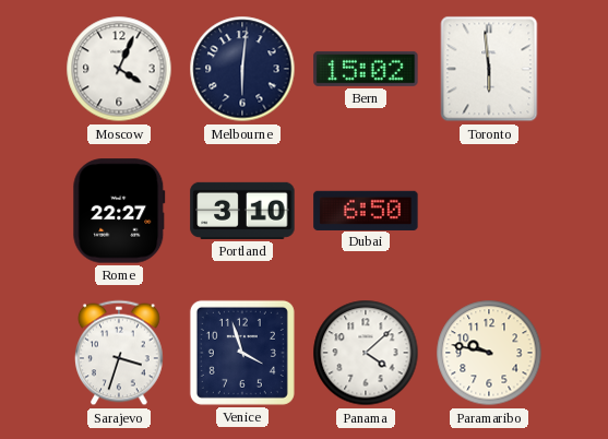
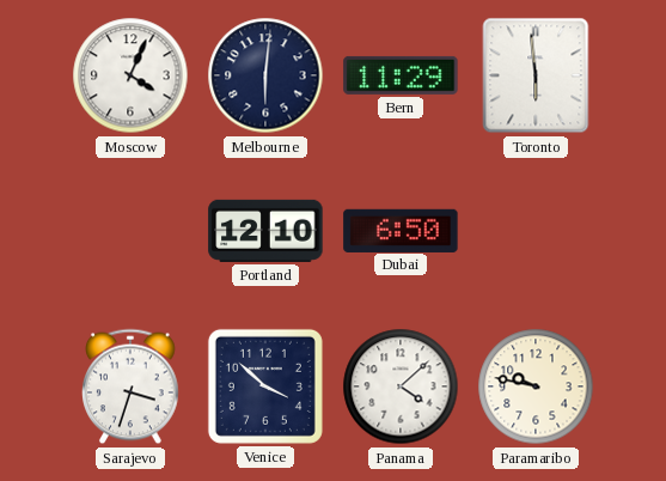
Bern: 15:02 -> 11:29
Rome: 22:27 -> none
Portland: 3:10 -> 12:10
Venice: 3:57 -> 3:52
